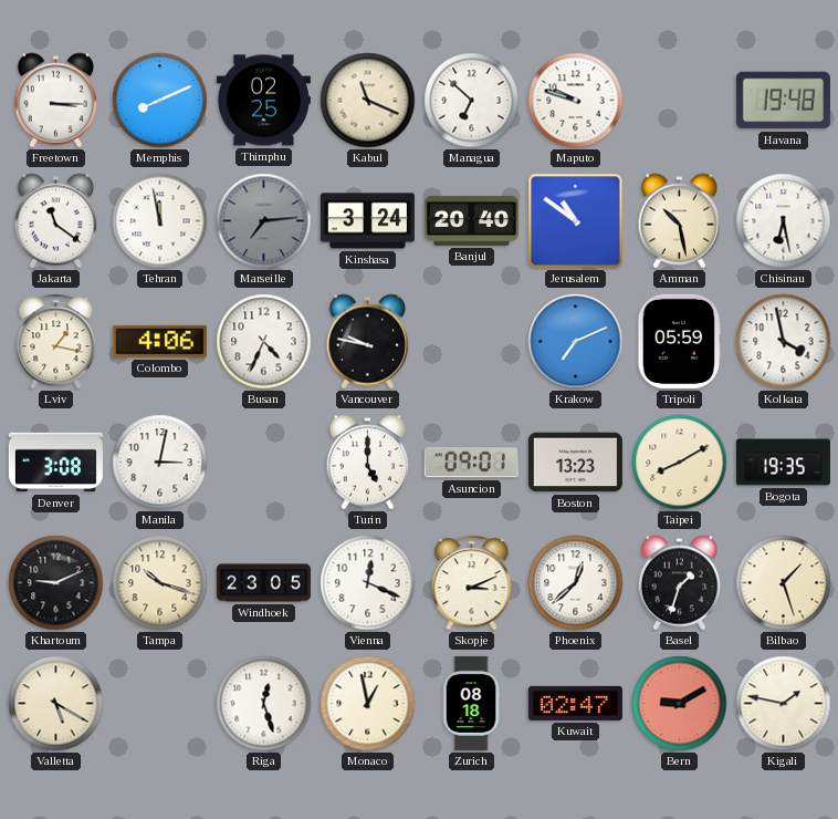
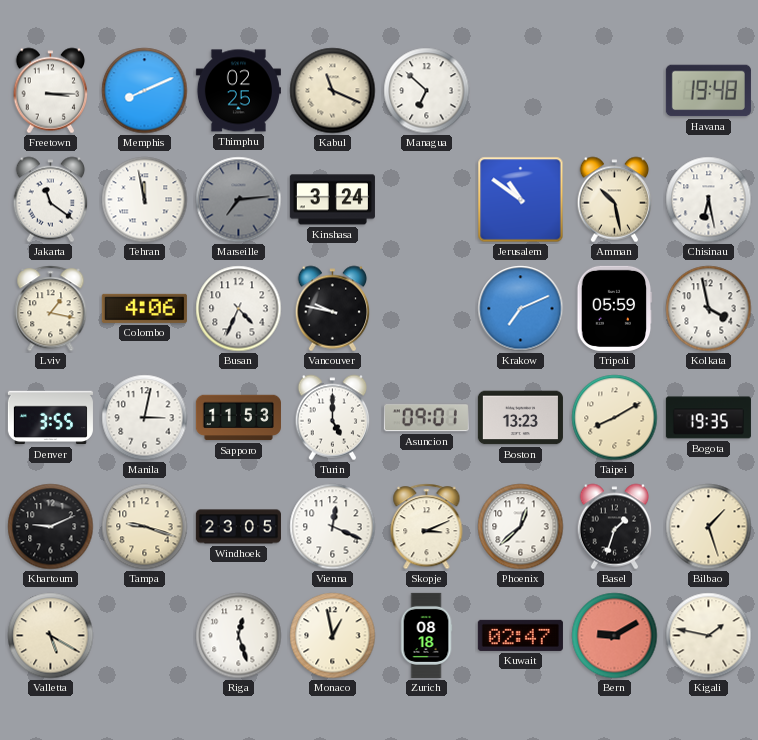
Maputo: 9:48 -> none
Banjul: 20:40 -> none
Denver: 3:08 -> 3:55
Sapporo: none -> 11:53
Tampa: 10:18 -> 9:18
